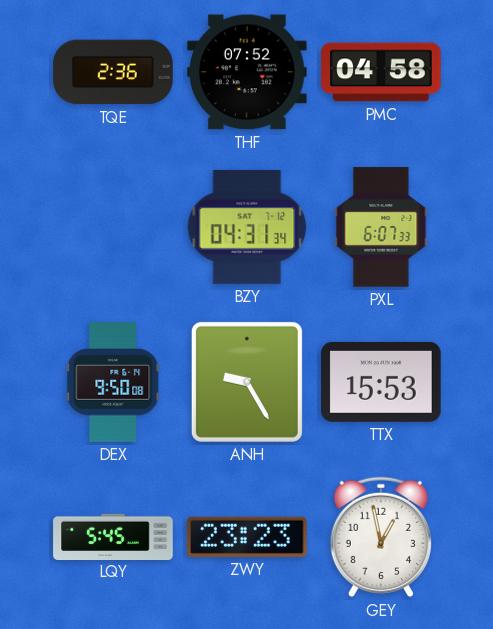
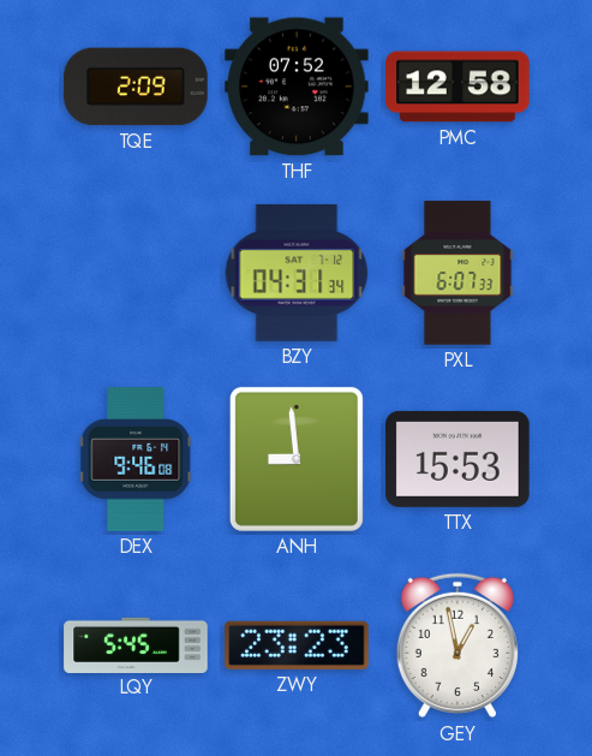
TQE: 2:36 -> 2:09
PMC: 04:58 -> 12:58
DEX: 9:50 -> 9:46
ANH: 9:25 -> 8:59
